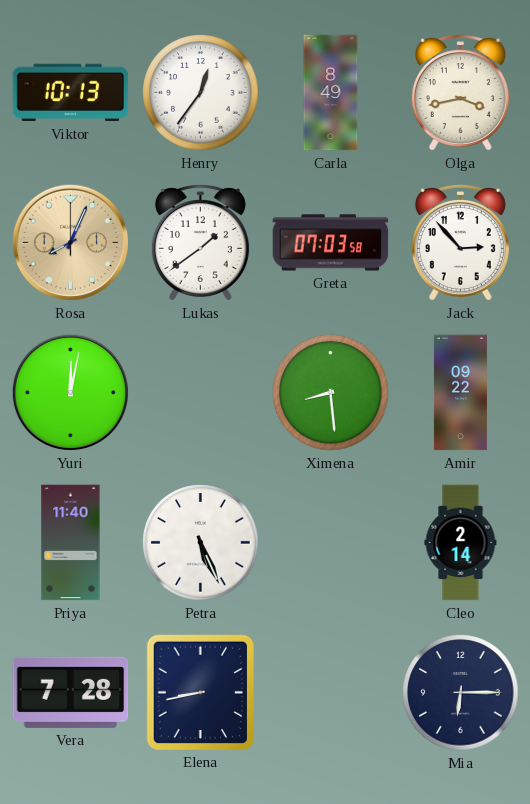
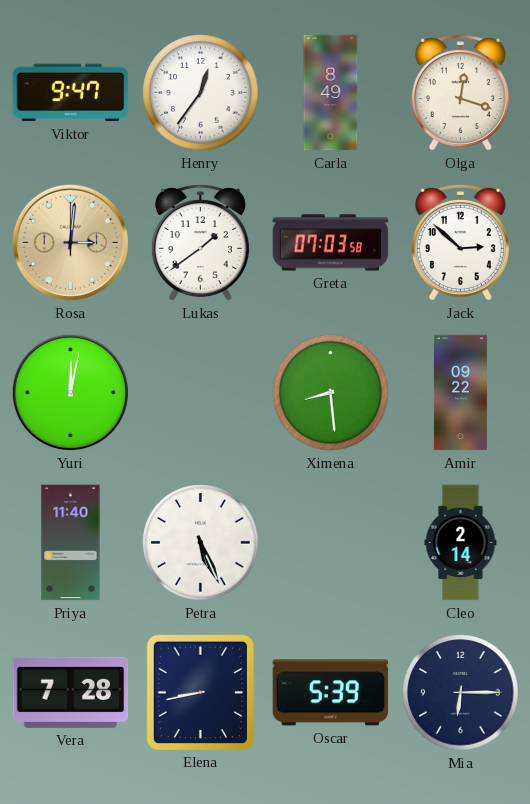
Viktor: 10:13 -> 9:47
Olga: 3:43 -> 12:18
Rosa: 8:04 -> 3:01
Jack: 2:53 -> 2:52
Oscar: none -> 5:39
